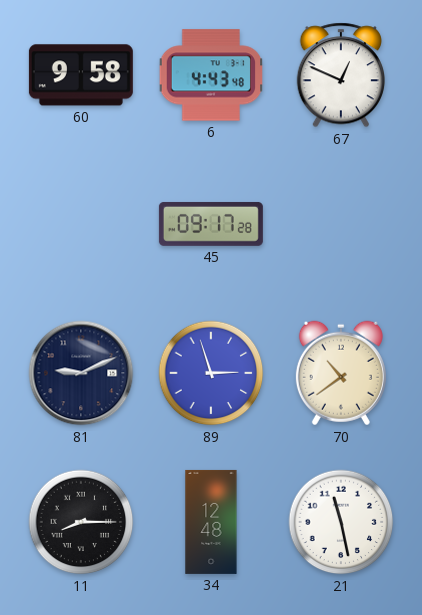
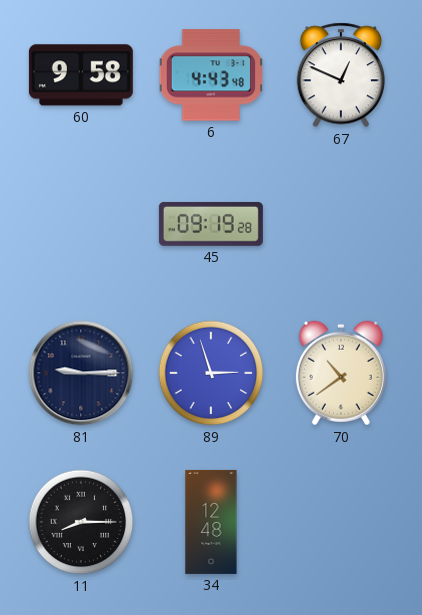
45: 09:17 -> 09:19
81: 9:11 -> 9:15
21: 11:28 -> none
